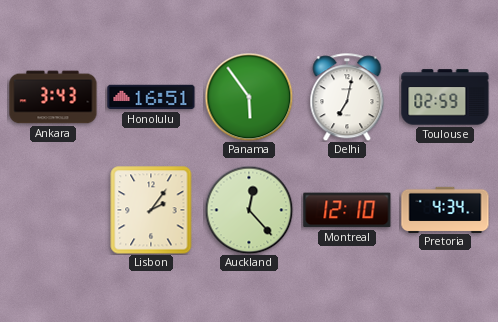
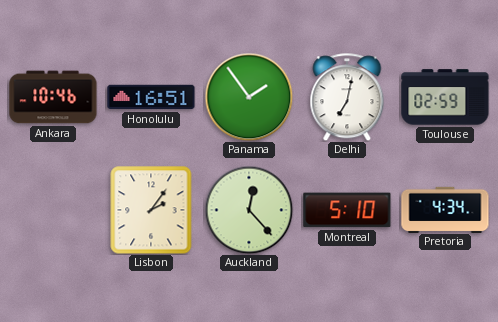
Ankara: 3:43 -> 10:46
Panama: 5:54 -> 1:54
Montreal: 12:10 -> 5:10
